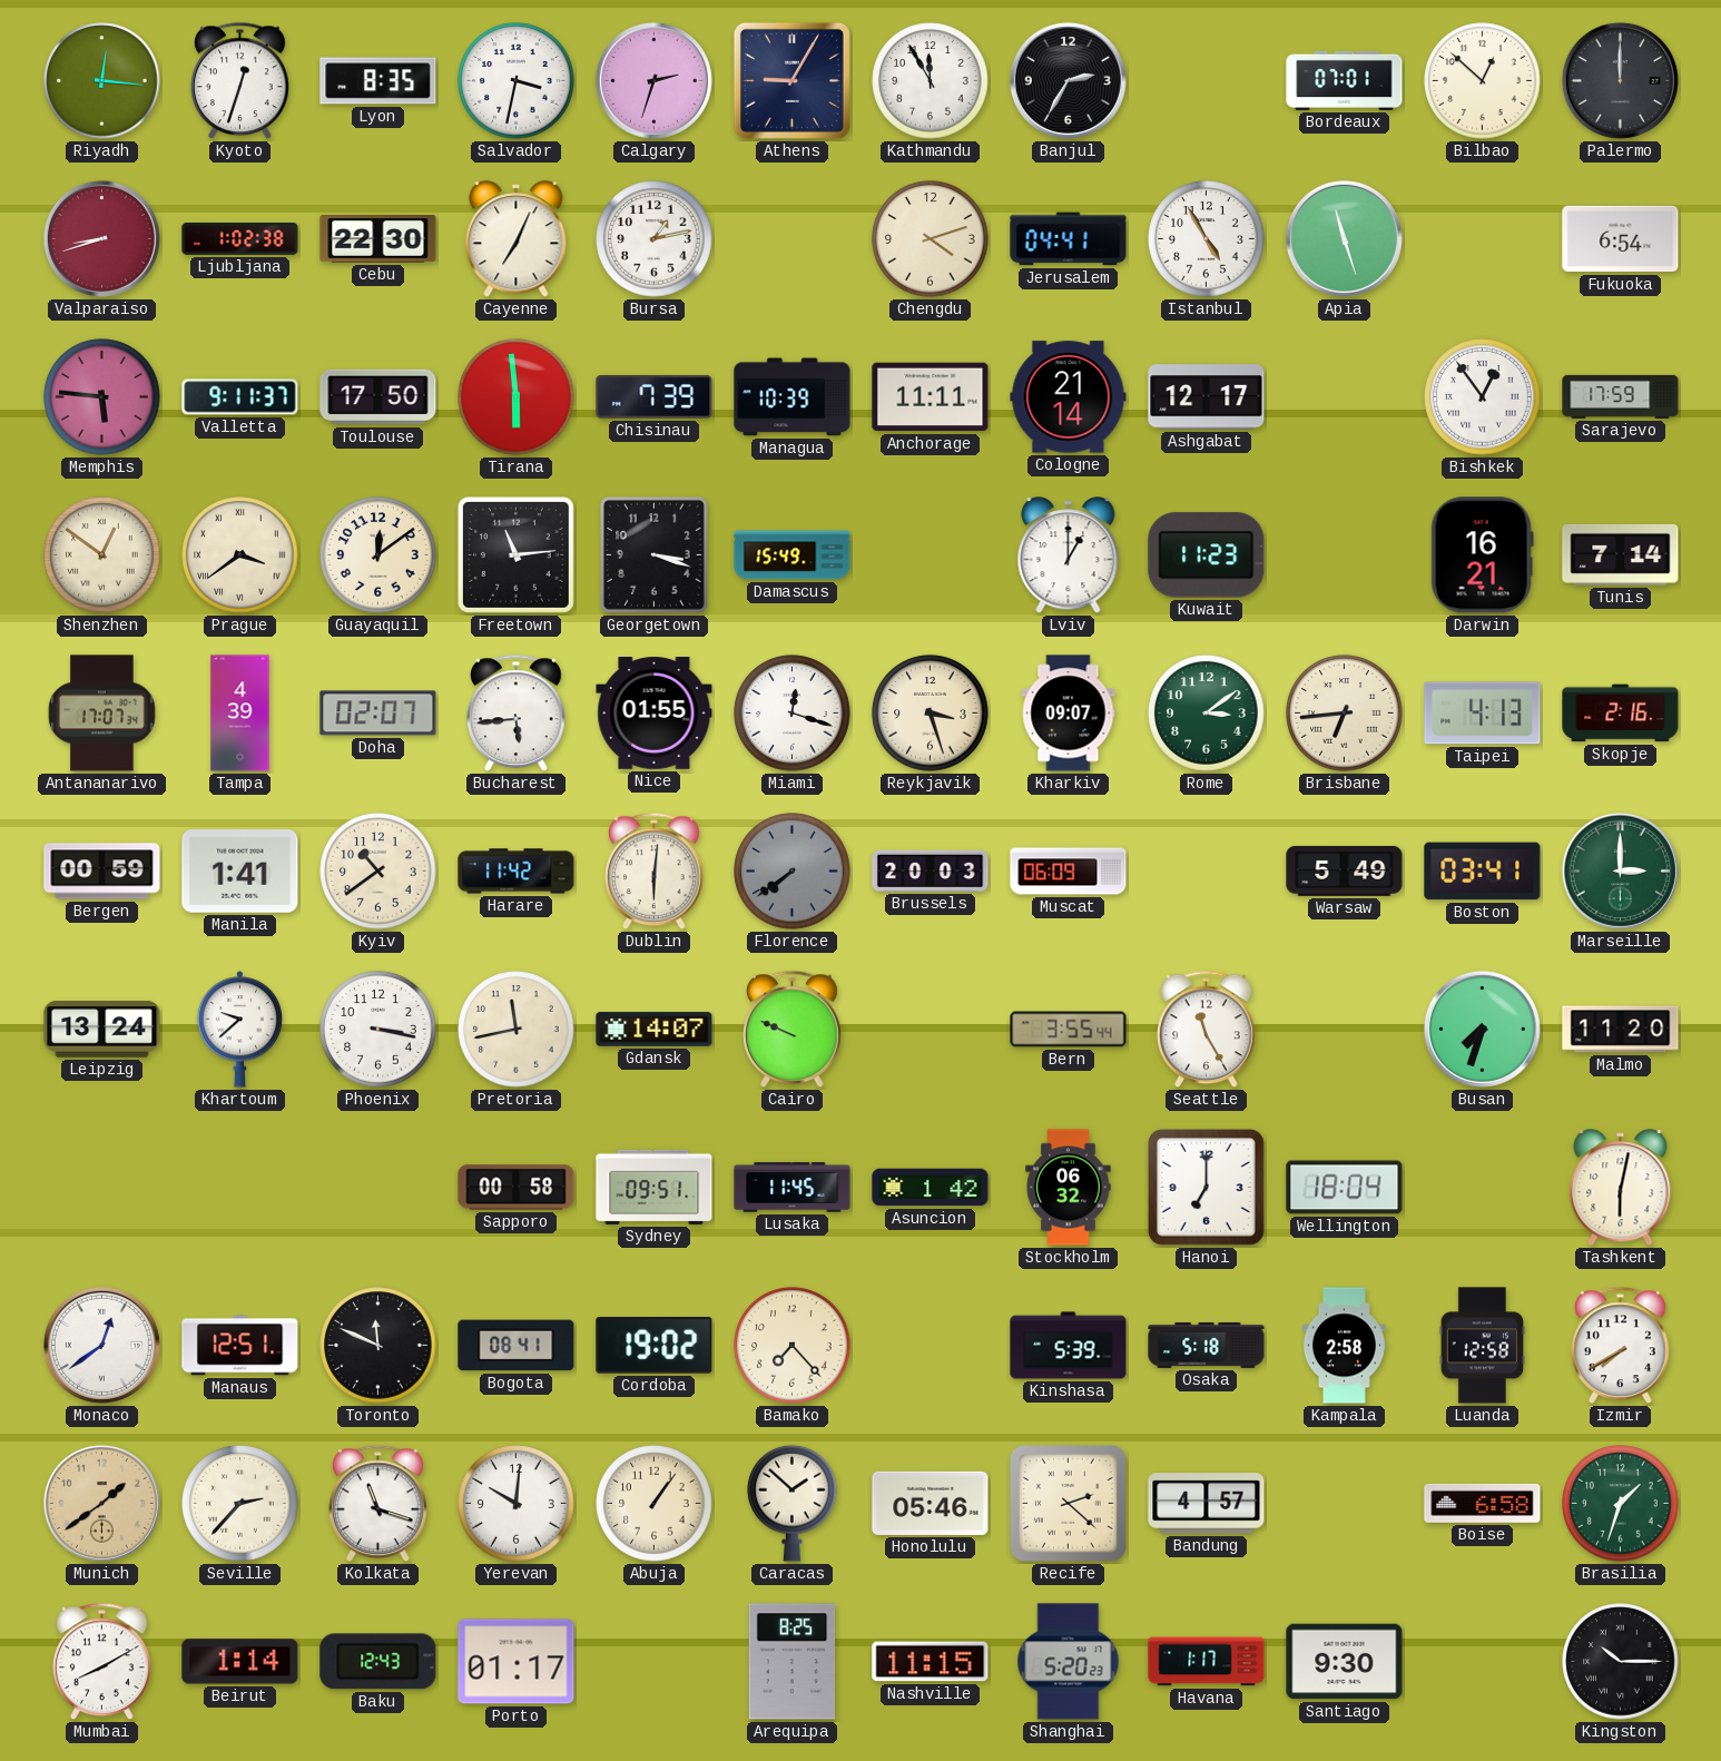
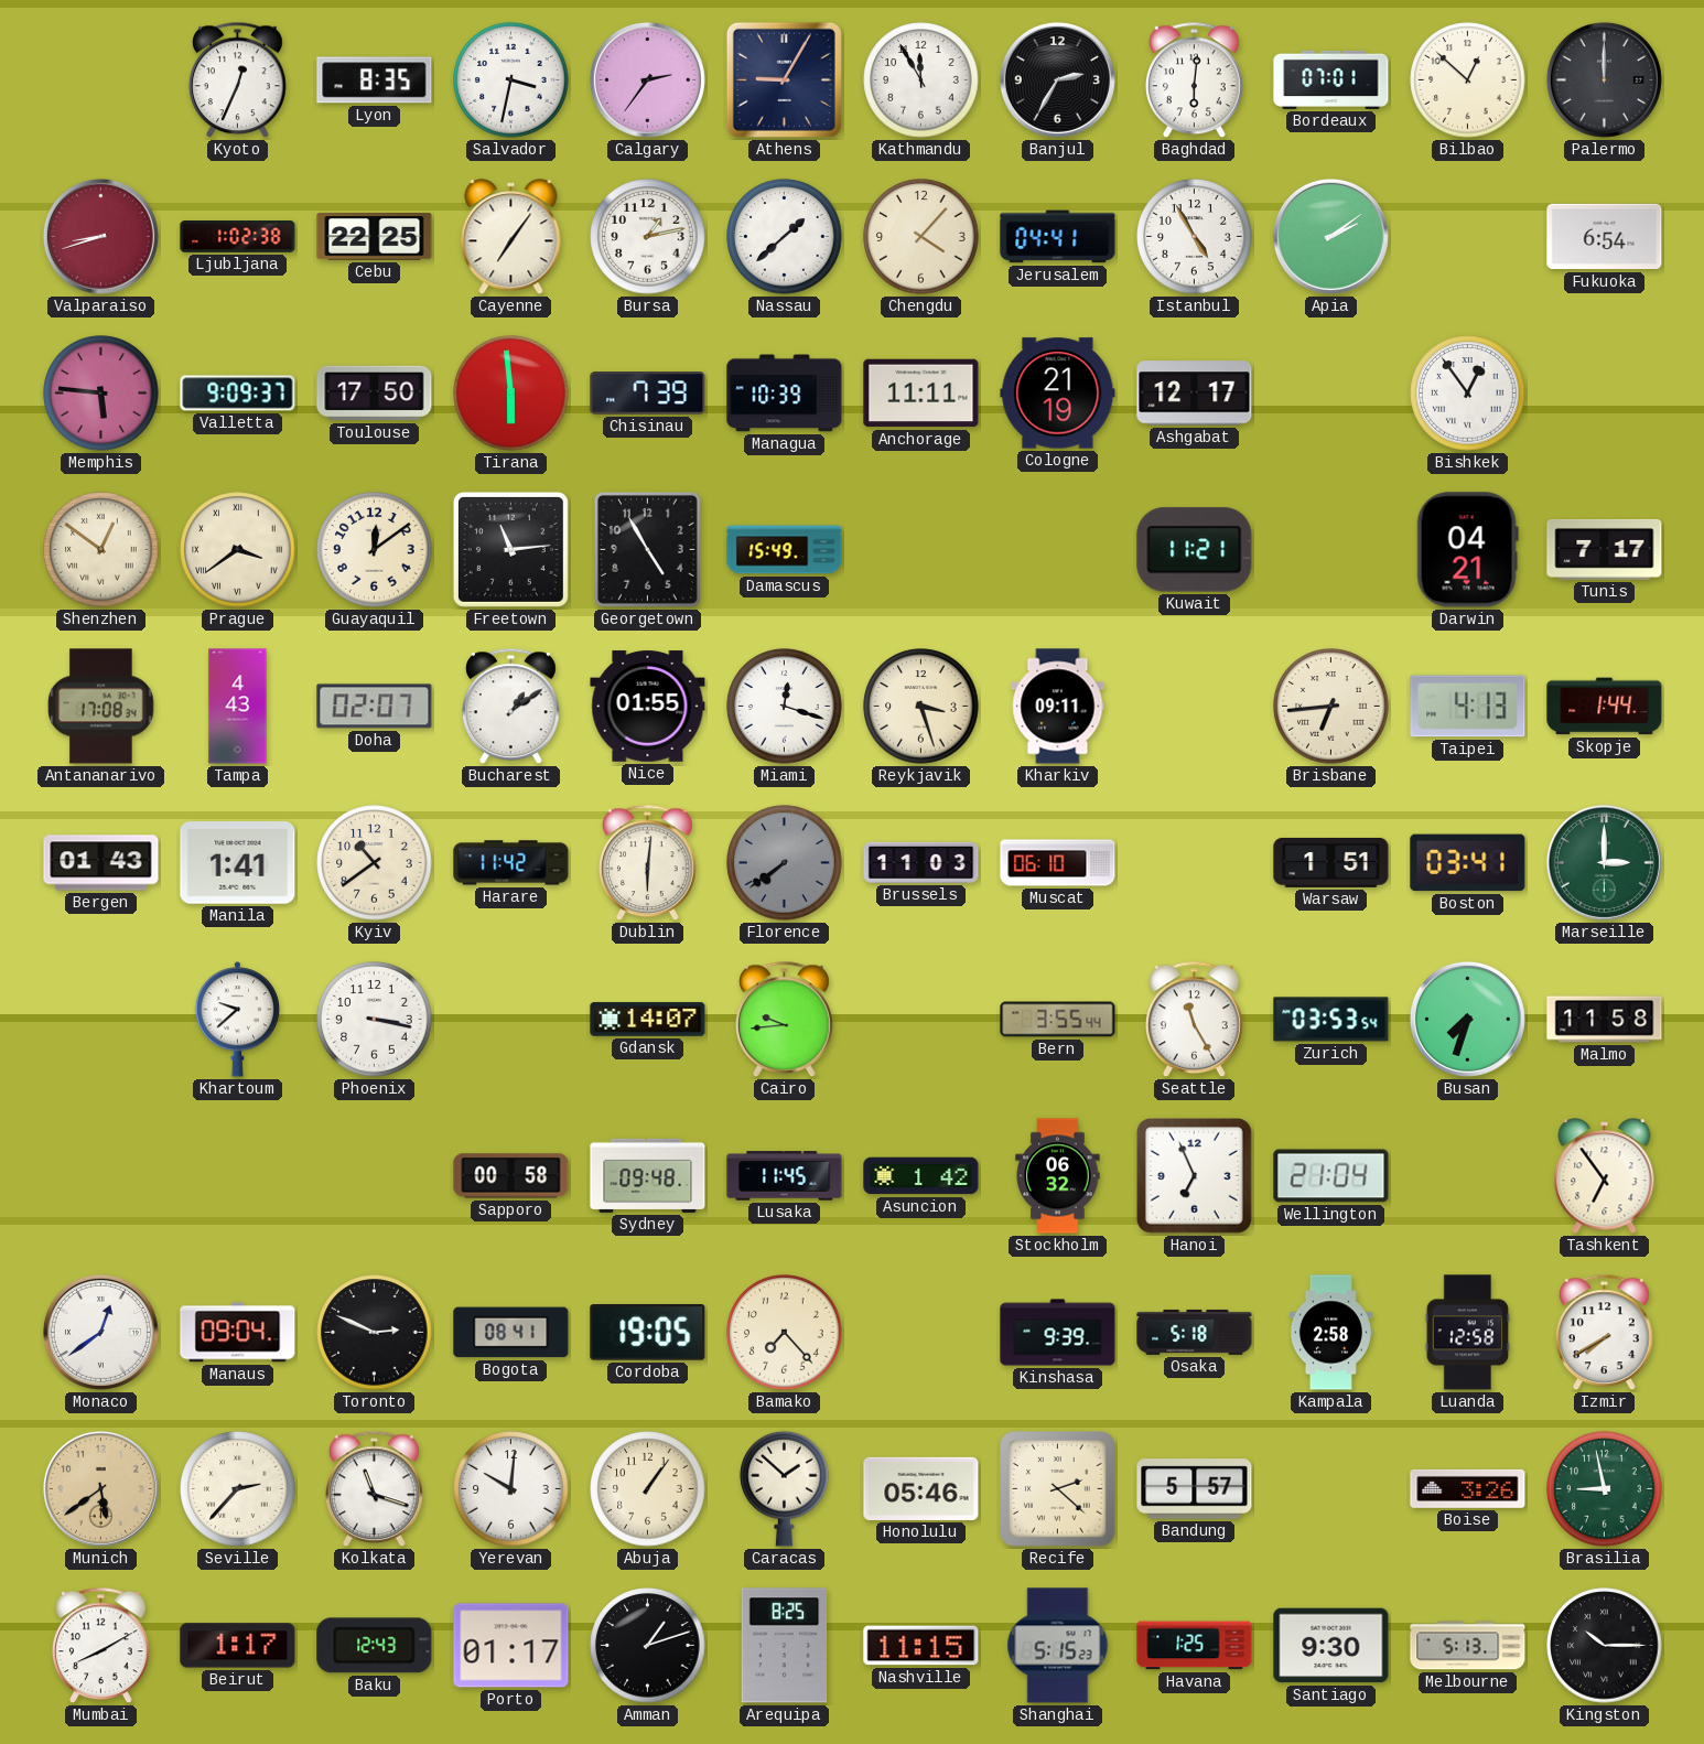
Riyadh: 12:16 -> none
Kyoto: 12:33 -> 12:34
Calgary: 2:33 -> 2:36
Baghdad: none -> 6:01
Cebu: 22:30 -> 22:25
Cayenne: 7:04 -> 7:06
Nassau: none -> 1:38
Chengdu: 4:12 -> 4:07
Apia: 11:27 -> 2:09
Valletta: 9:11 -> 9:09
Cologne: 21:14 -> 21:19
Sarajevo: 17:59 -> none
Georgetown: 3:18 -> 4:55
Lviv: 1:00 -> none
Kuwait: 11:23 -> 11:21
Darwin: 16:21 -> 04:21
Tunis: 7:14 -> 7:17
Antananarivo: 17:07 -> 17:08
Tampa: 4:39 -> 4:43
Bucharest: 5:44 -> 1:09
Kharkiv: 09:07 -> 09:11
Rome: 3:09 -> none
Skopje: 2:16 -> 1:44
Bergen: 00:59 -> 01:43
Brussels: 20:03 -> 11:03
Muscat: 06:09 -> 06:10
Warsaw: 5:49 -> 1:51
Leipzig: 13:24 -> none
Pretoria: 11:43 -> none
Cairo: 9:49 -> 9:44
Zurich: none -> 03:53
Malmo: 11:20 -> 11:58
Sydney: 09:51 -> 09:48
Hanoi: 7:00 -> 6:56
Wellington: 18:04 -> 21:04
Tashkent: 6:02 -> 6:54
Manaus: 12:51 -> 09:04
Toronto: 11:49 -> 2:49
Cordoba: 19:02 -> 19:05
Kinshasa: 5:39 -> 9:39
Munich: 1:39 -> 5:39
Bandung: 4:57 -> 5:57
Boise: 6:58 -> 3:26
Brasilia: 1:33 -> 8:58
Beirut: 1:14 -> 1:17
Amman: none -> 1:12
Shanghai: 5:20 -> 5:15
Havana: 1:17 -> 1:25
Melbourne: none -> 5:13
